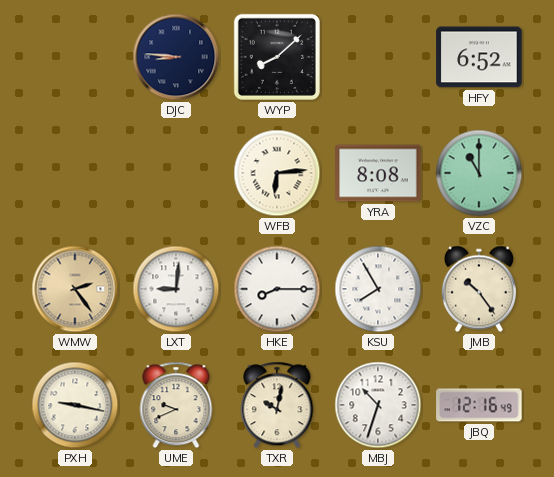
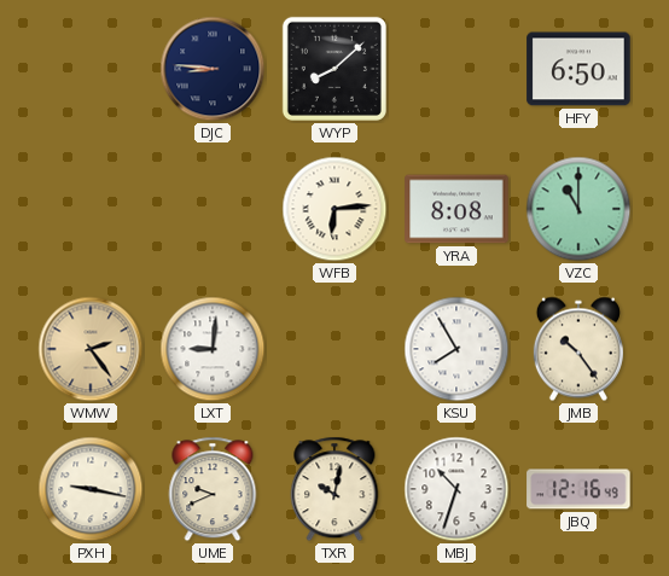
HFY: 6:52 -> 6:50
HKE: 8:15 -> none
